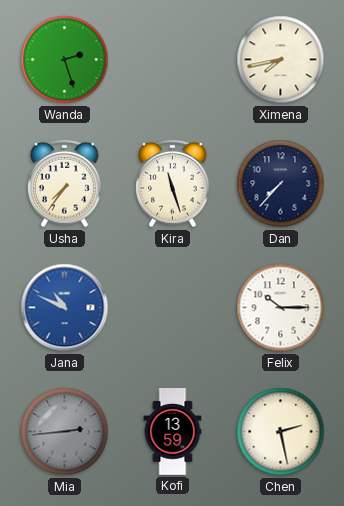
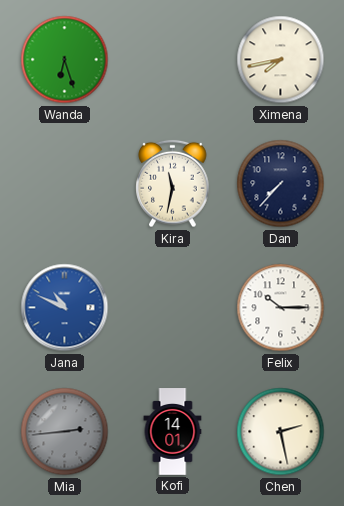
Wanda: 2:27 -> 6:27
Usha: 7:36 -> none
Kira: 11:27 -> 11:32
Kofi: 13:59 -> 14:01
